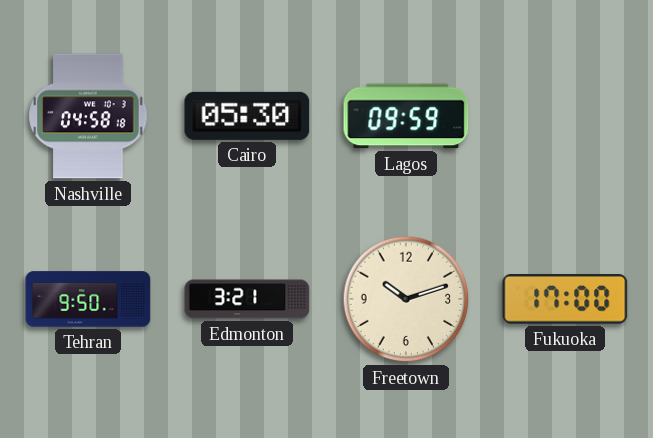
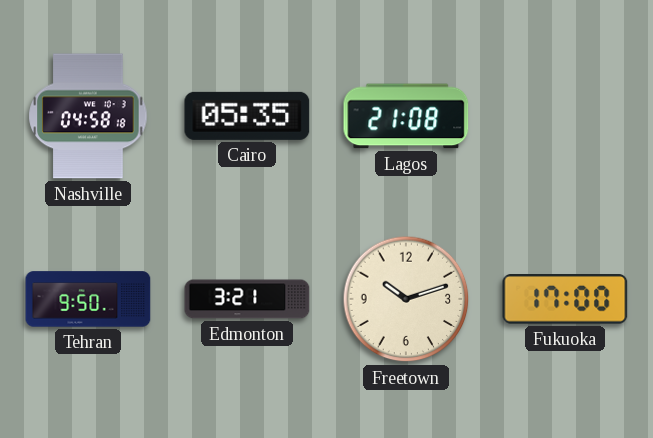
Cairo: 05:30 -> 05:35
Lagos: 09:59 -> 21:08
